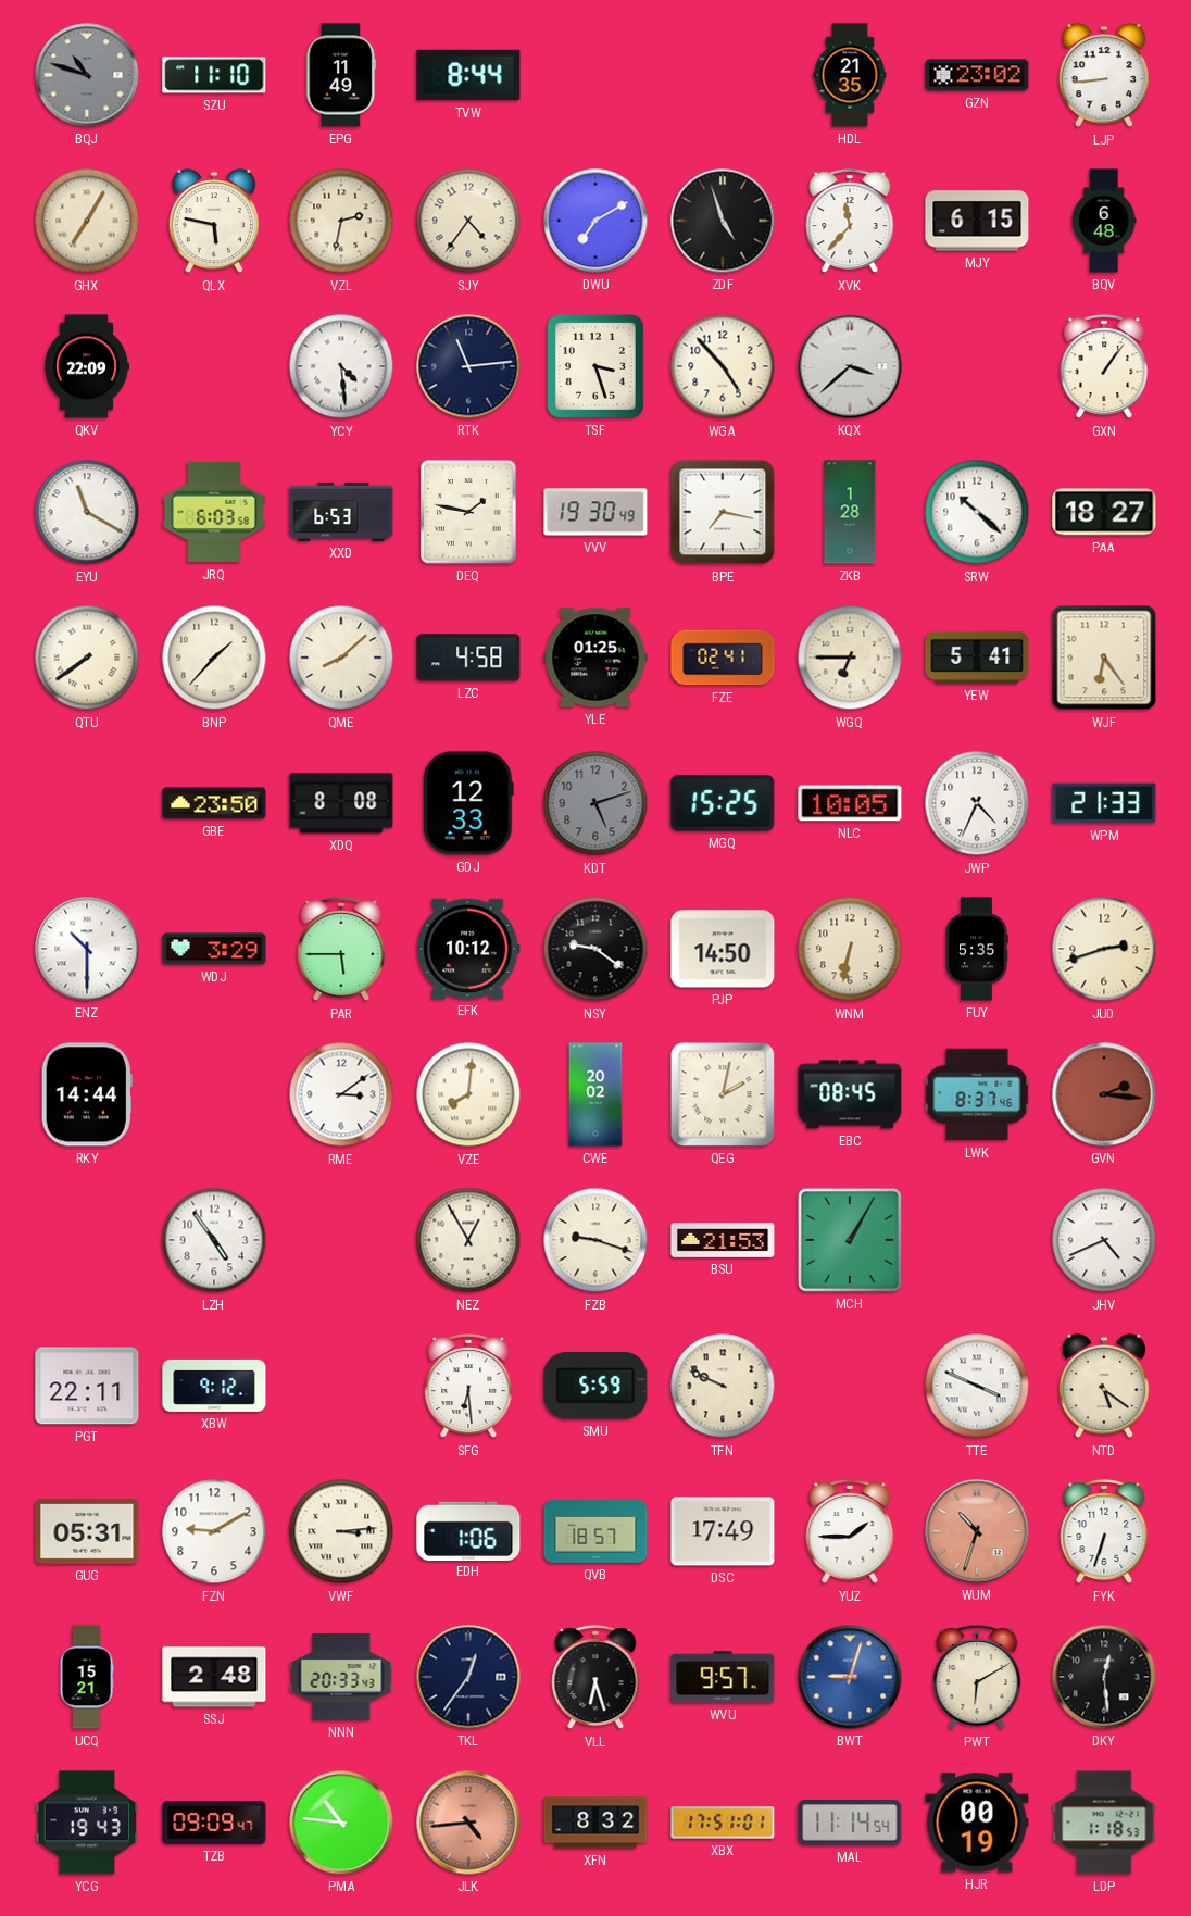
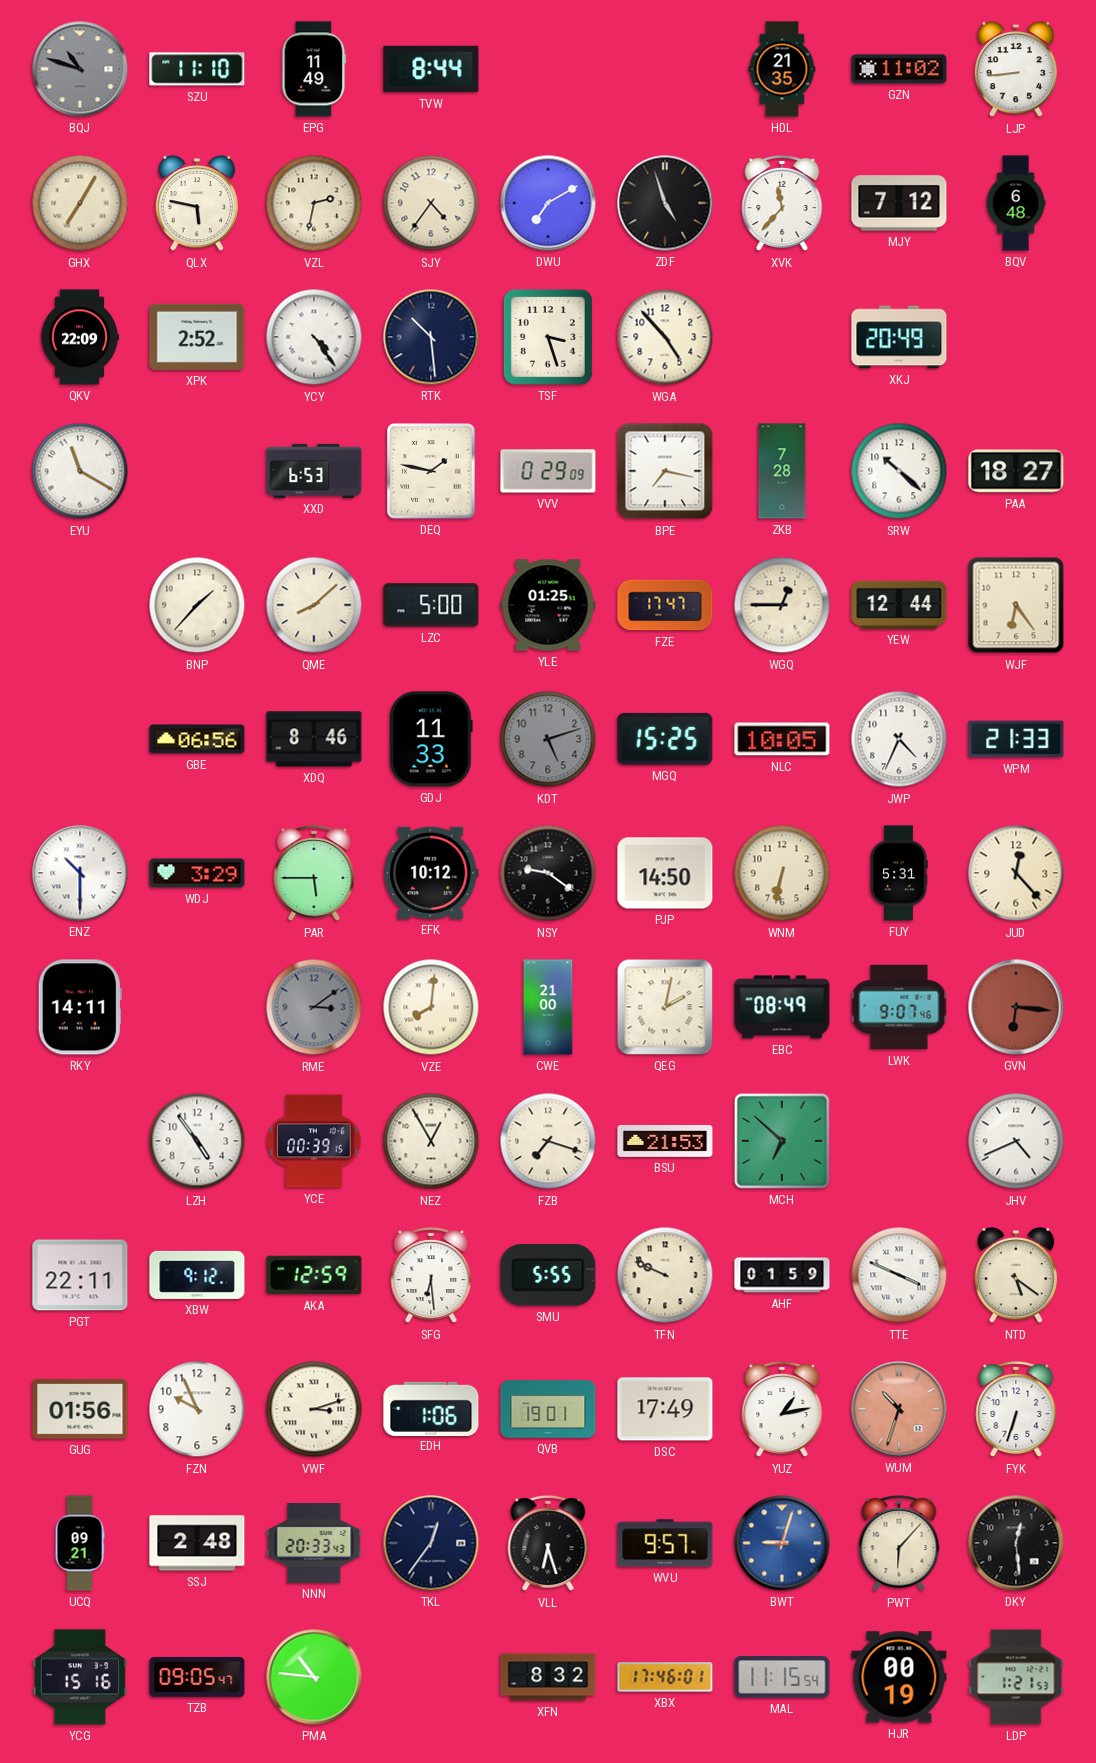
GZN: 23:02 -> 11:02
MJY: 6:15 -> 7:12
XPK: none -> 2:52
YCY: 4:29 -> 4:24
RTK: 11:14 -> 10:29
KQX: 3:38 -> none
XKJ: none -> 20:49
GXN: 1:06 -> none
JRQ: 6:03 -> none
VVV: 19:30 -> 0:29
ZKB: 1:28 -> 7:28
QTU: 7:39 -> none
LZC: 4:58 -> 5:00
FZE: 02:41 -> 17:47
WGQ: 6:45 -> 12:45
YEW: 5:41 -> 12:44
GBE: 23:50 -> 06:56
XDQ: 8:08 -> 8:46
GDJ: 12:33 -> 11:33
FUY: 5:35 -> 5:31
JUD: 2:42 -> 12:23
RKY: 14:44 -> 14:11
RME dial: white -> grey
CWE: 20:02 -> 21:00
EBC: 08:45 -> 08:49
LWK: 8:37 -> 9:07
GVN: 2:16 -> 6:16
YCE: none -> 00:39
FZB: 9:18 -> 7:18
MCH: 1:05 -> 6:52
AKA: none -> 12:59
SMU: 5:59 -> 5:55
AHF: none -> 01:59
GUG: 05:31 -> 01:56
FZN: 9:10 -> 9:56
VWF: 3:14 -> 3:12
QVB: 18:57 -> 19:01
YUZ: 1:45 -> 1:13
UCQ: 15:21 -> 09:21
PWT: 6:10 -> 6:07
YCG: 19:43 -> 15:16
TZB: 09:09 -> 09:05
JLK: 4:44 -> none
XBX: 17:51 -> 17:46
MAL: 11:14 -> 11:15
LDP: 1:18 -> 1:21
